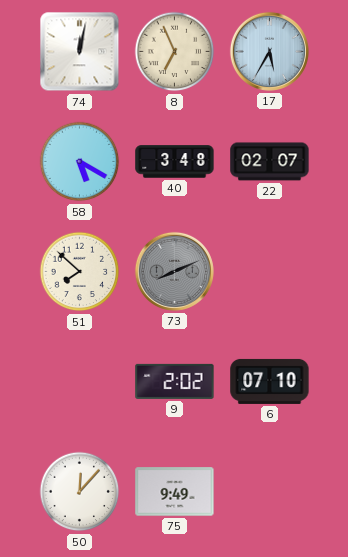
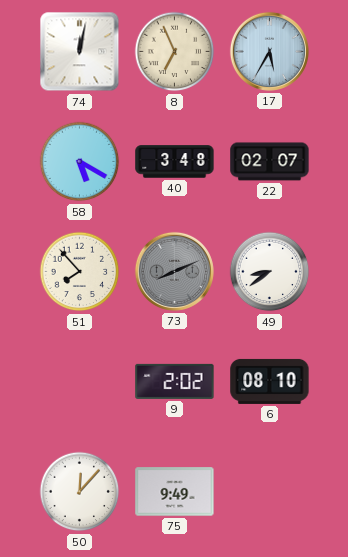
51: 7:52 -> 7:53
49: none -> 8:39
6: 07:10 -> 08:10
